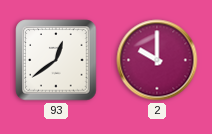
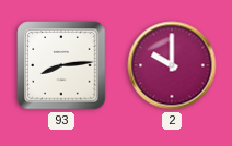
93: 12:39 -> 8:14
